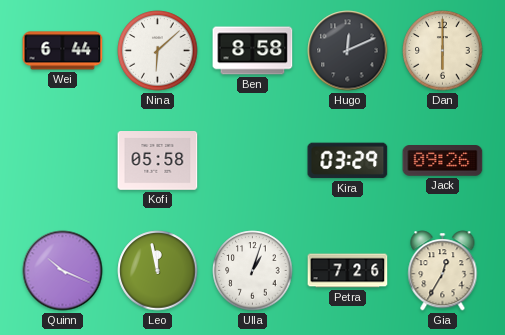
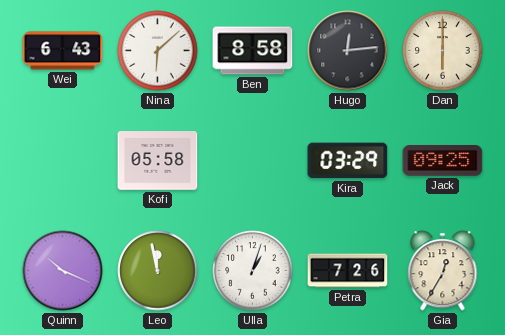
Wei: 6:44 -> 6:43
Hugo: 12:11 -> 12:14
Jack: 09:26 -> 09:25
